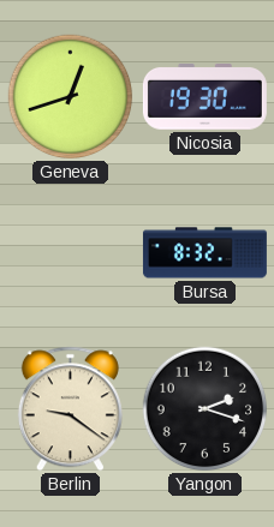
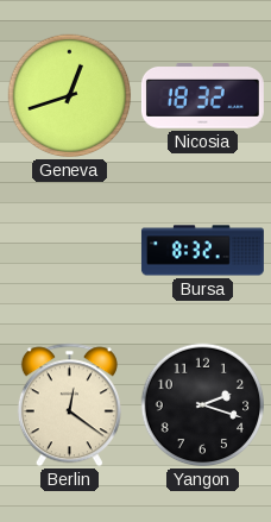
Nicosia: 19:30 -> 18:32
Berlin: 9:21 -> 12:21
